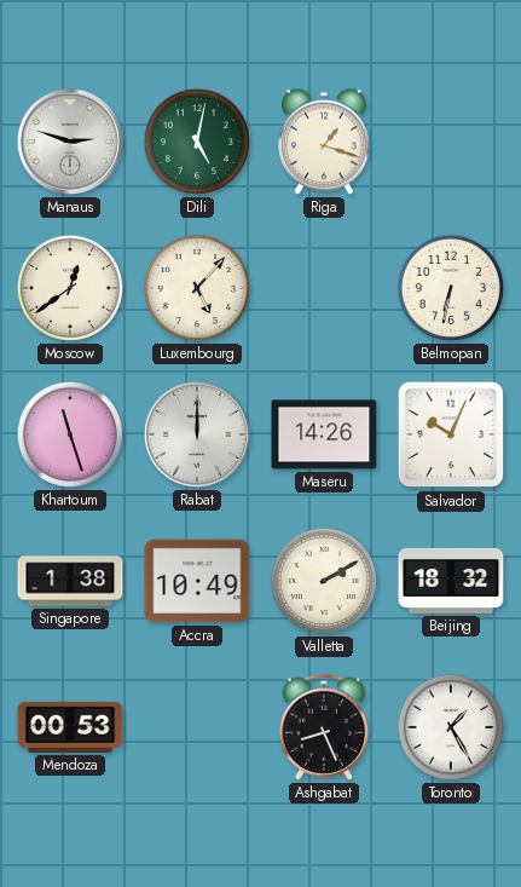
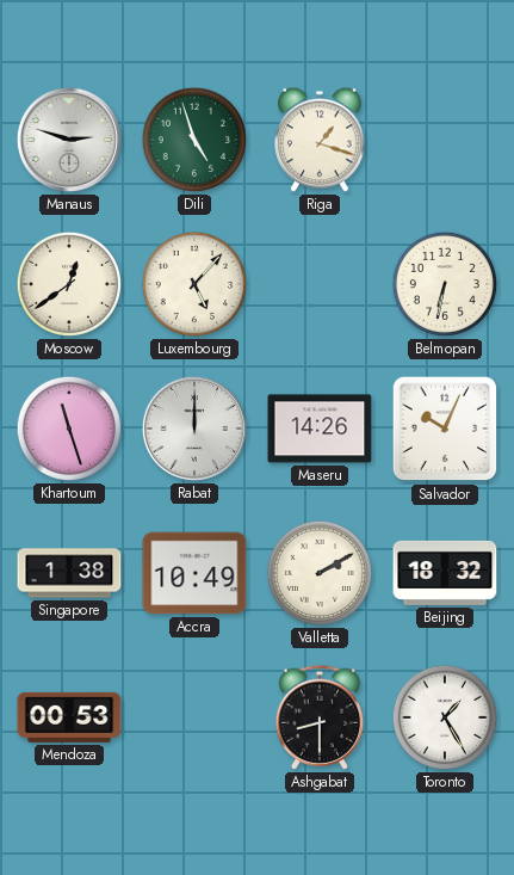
Dili: 5:02 -> 4:57
Ashgabat: 8:26 -> 8:30
